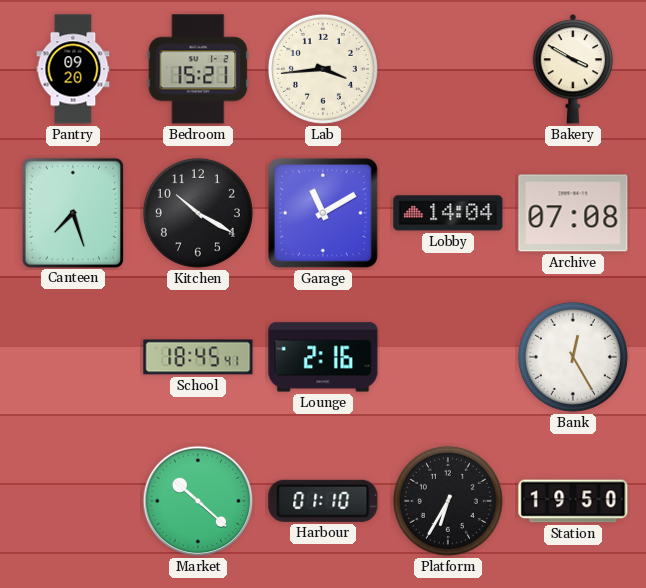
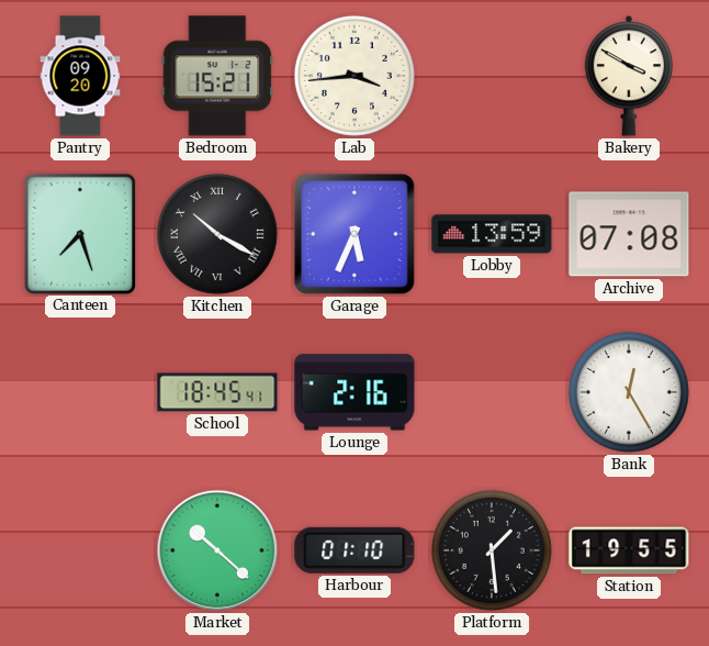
Kitchen numerals: Arabic -> Roman
Garage: 11:10 -> 5:34
Lobby: 14:04 -> 13:59
Platform: 6:35 -> 1:29
Station: 19:50 -> 19:55
